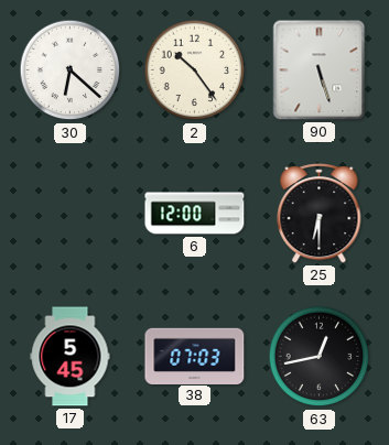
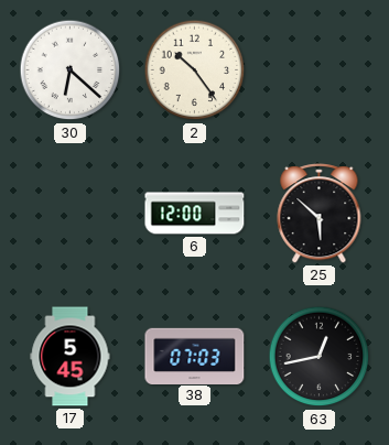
90: 5:27 -> none
25: 6:30 -> 5:52
